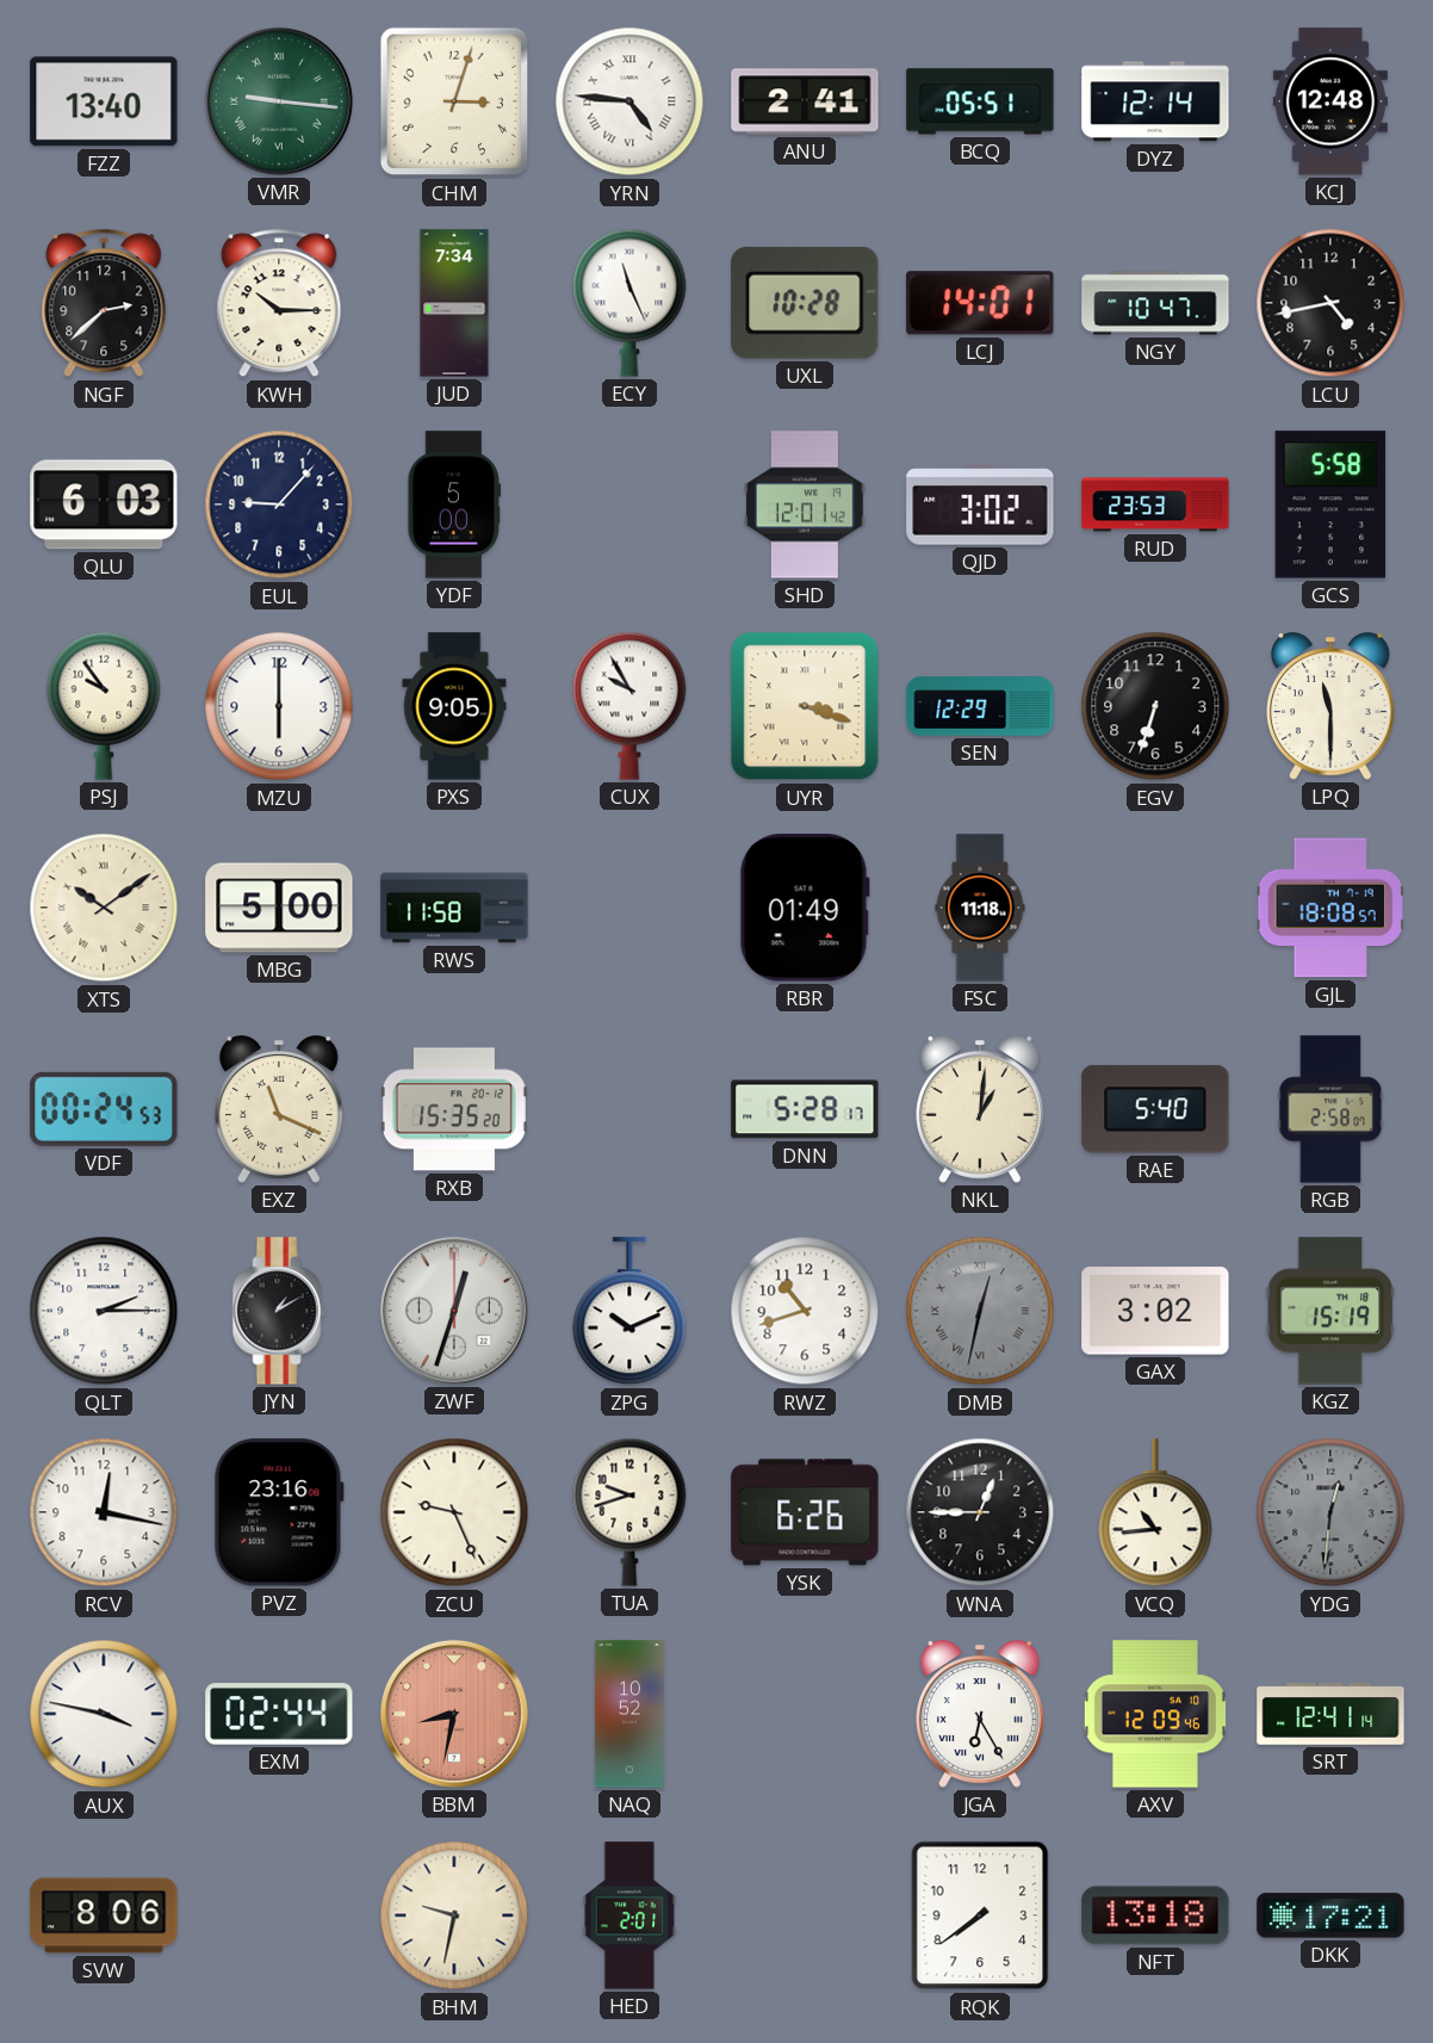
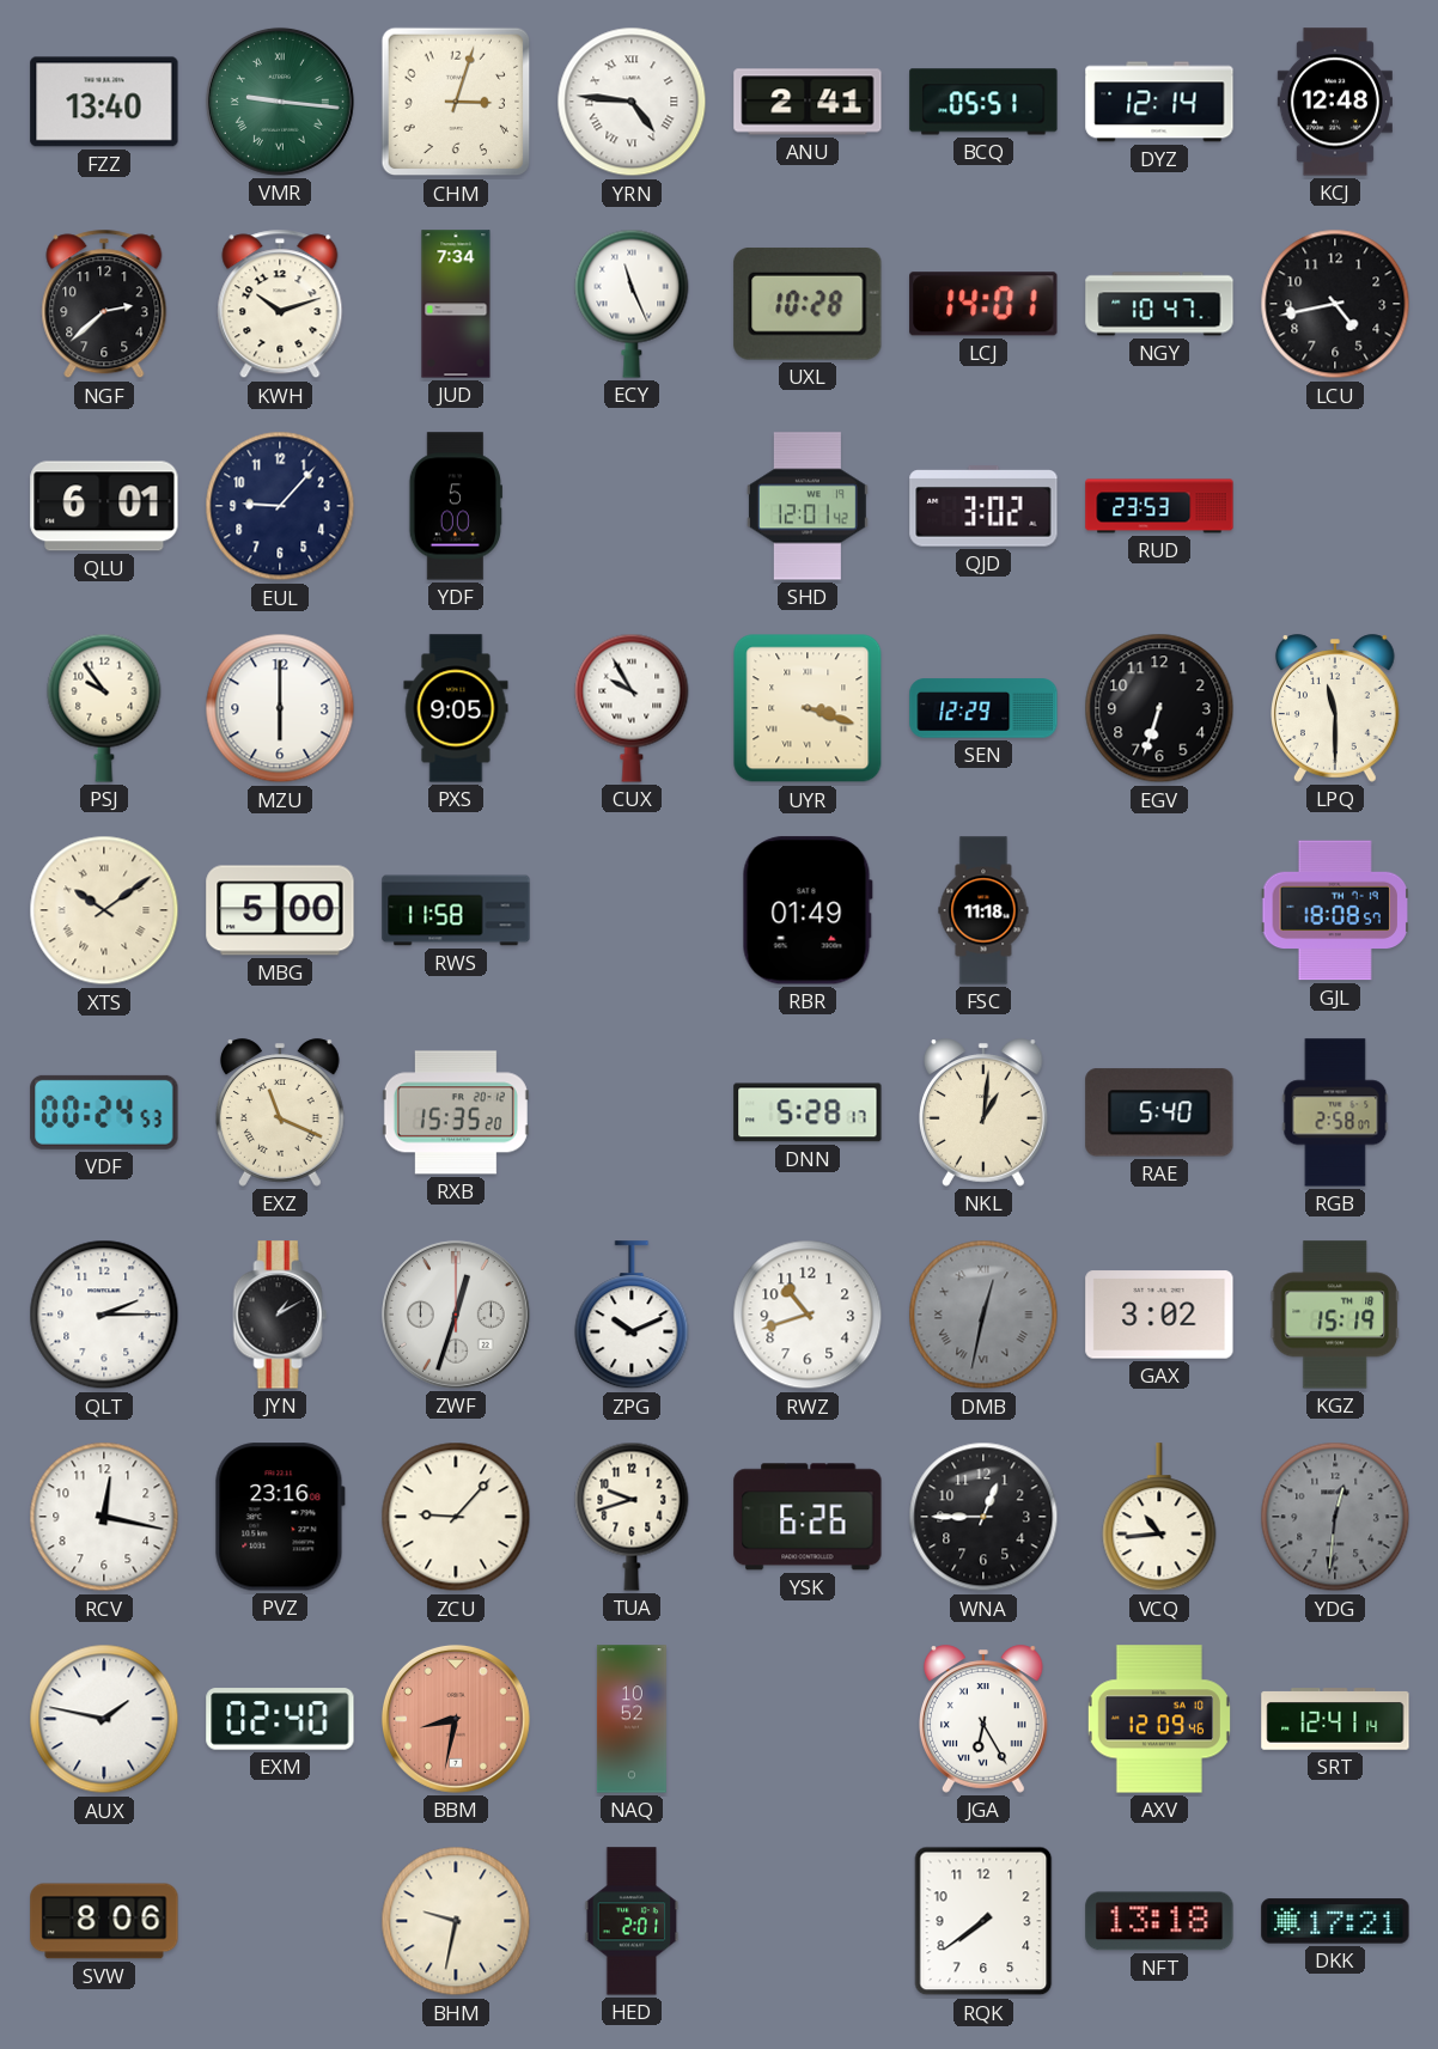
KWH: 10:15 -> 10:12
QLU: 6:03 -> 6:01
GCS: 5:58 -> none
ZCU: 9:26 -> 9:07
AUX: 3:47 -> 1:47
EXM: 02:44 -> 02:40
